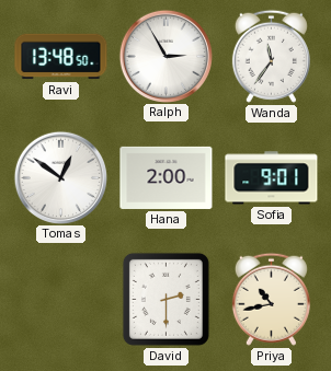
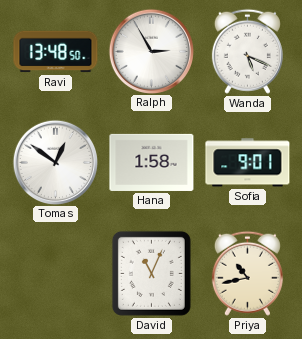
Wanda: 11:36 -> 5:19
Hana: 2:00 -> 1:58
David: 2:30 -> 11:04
